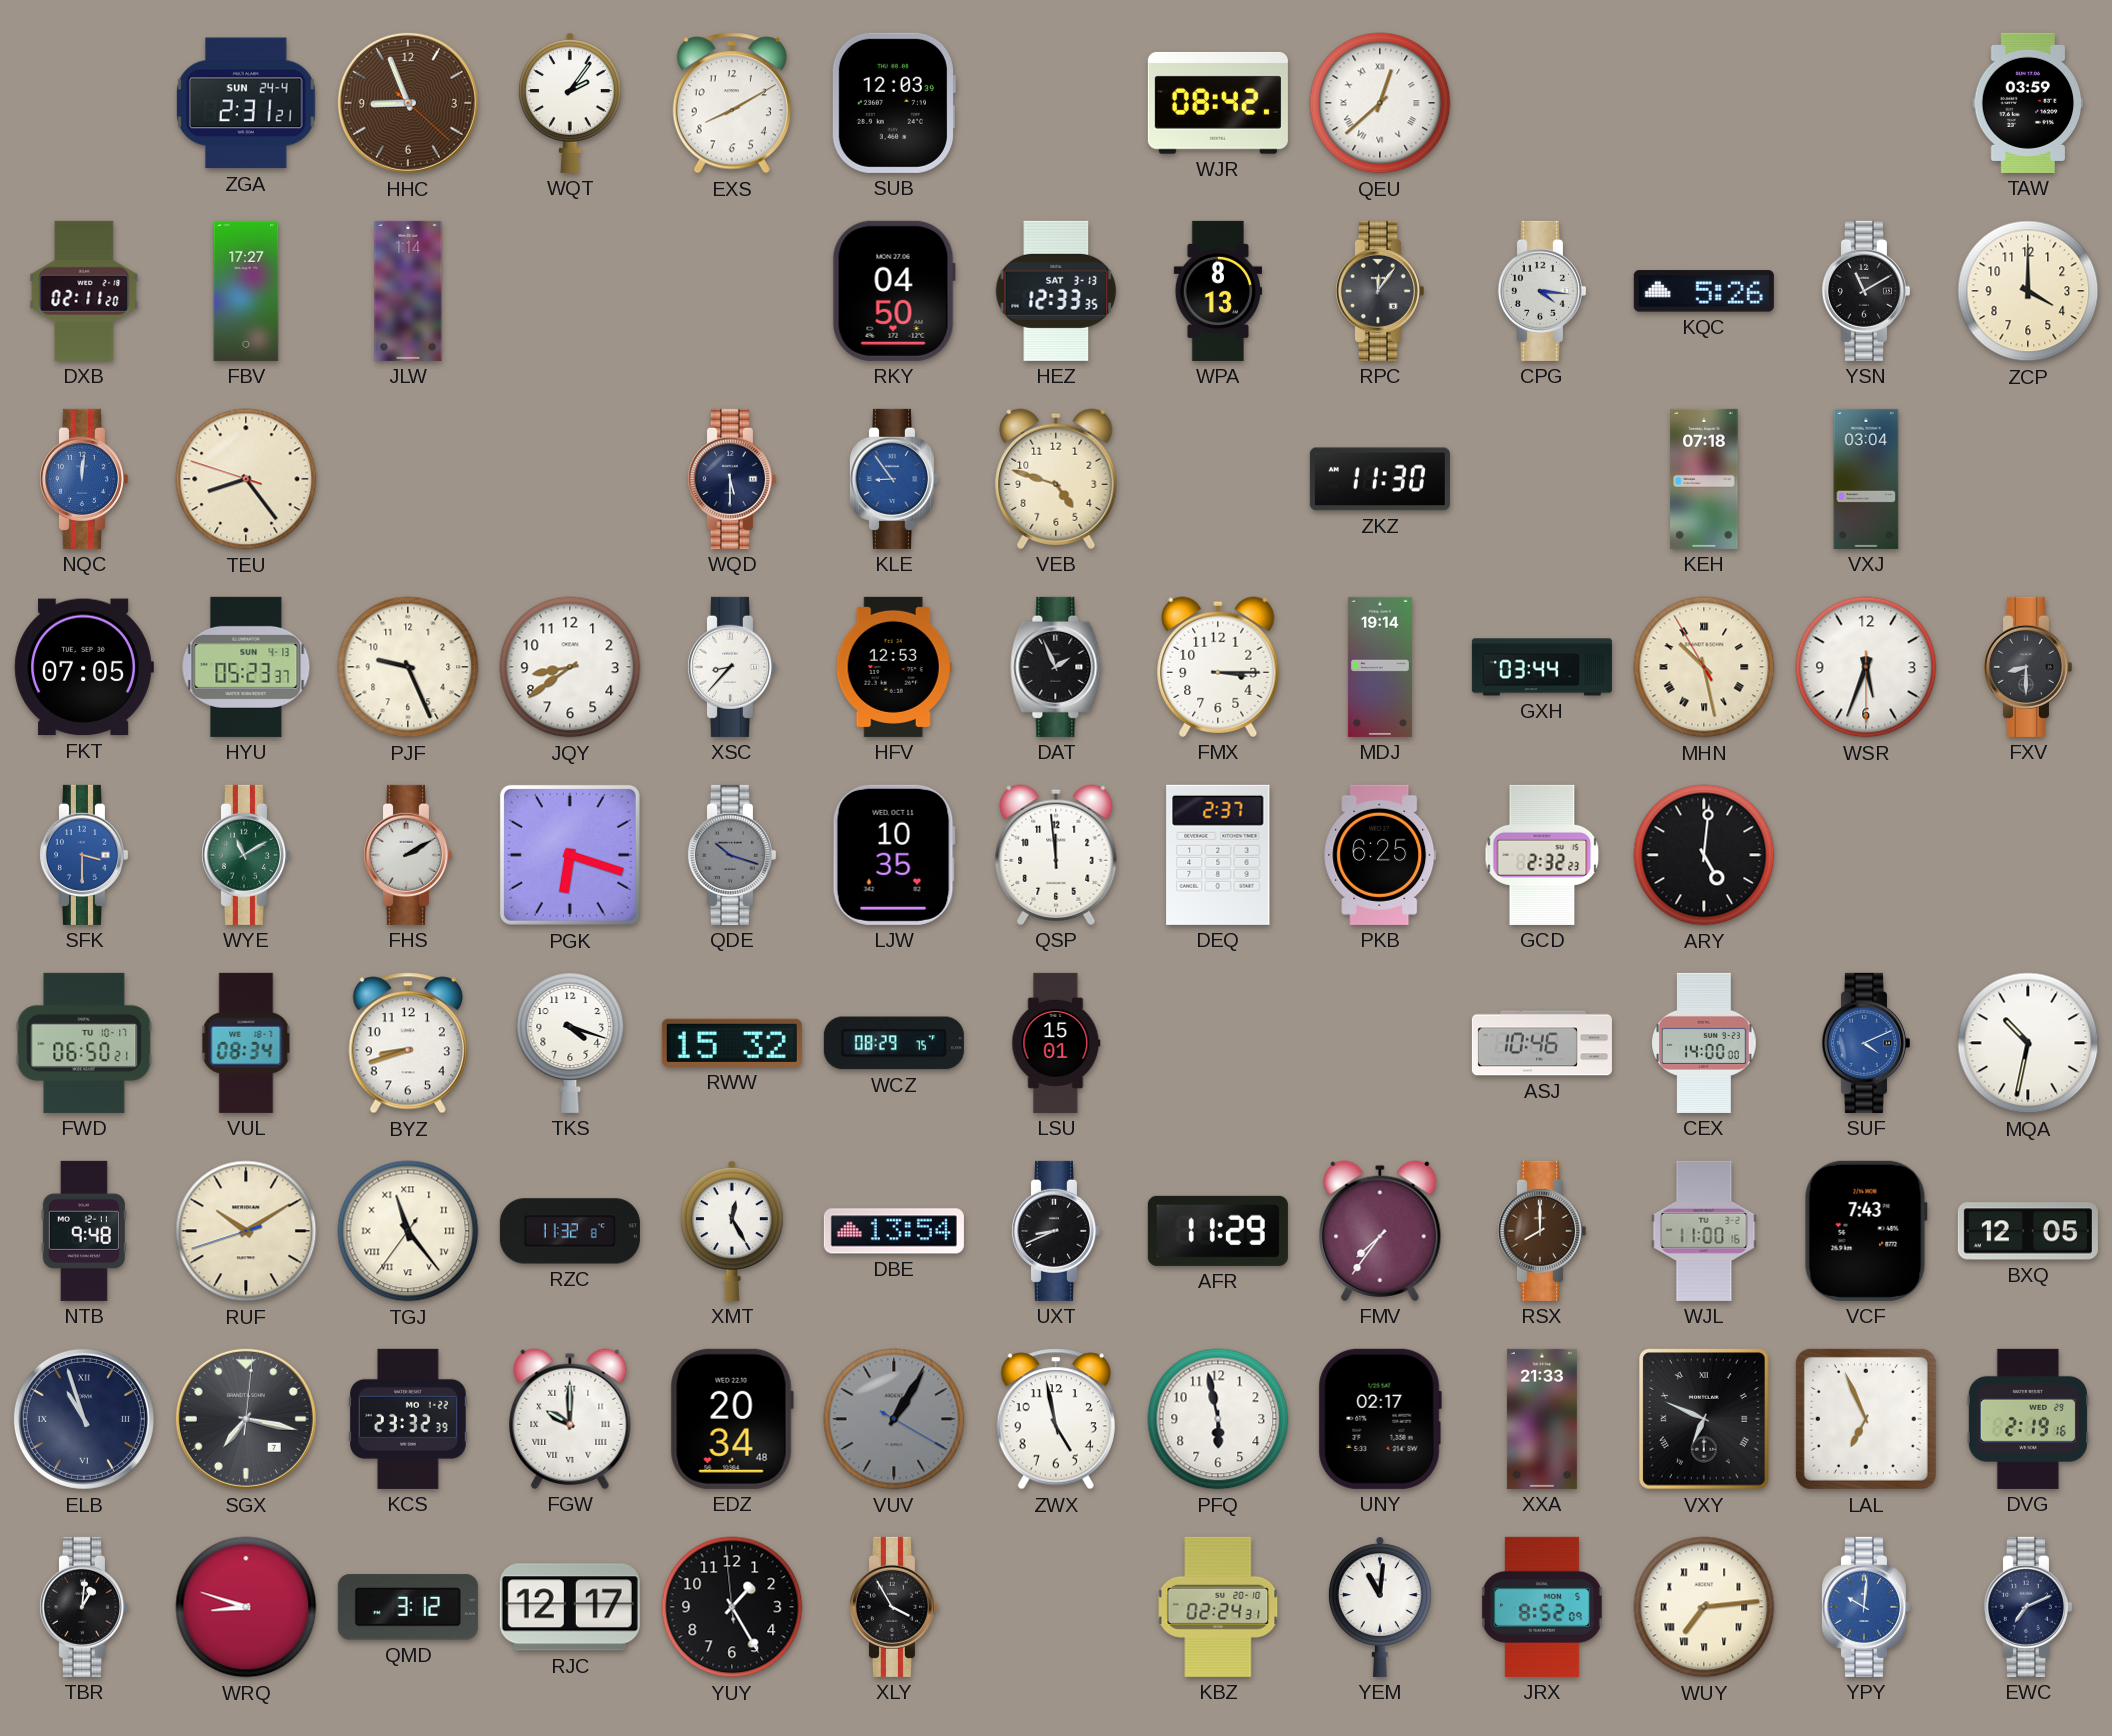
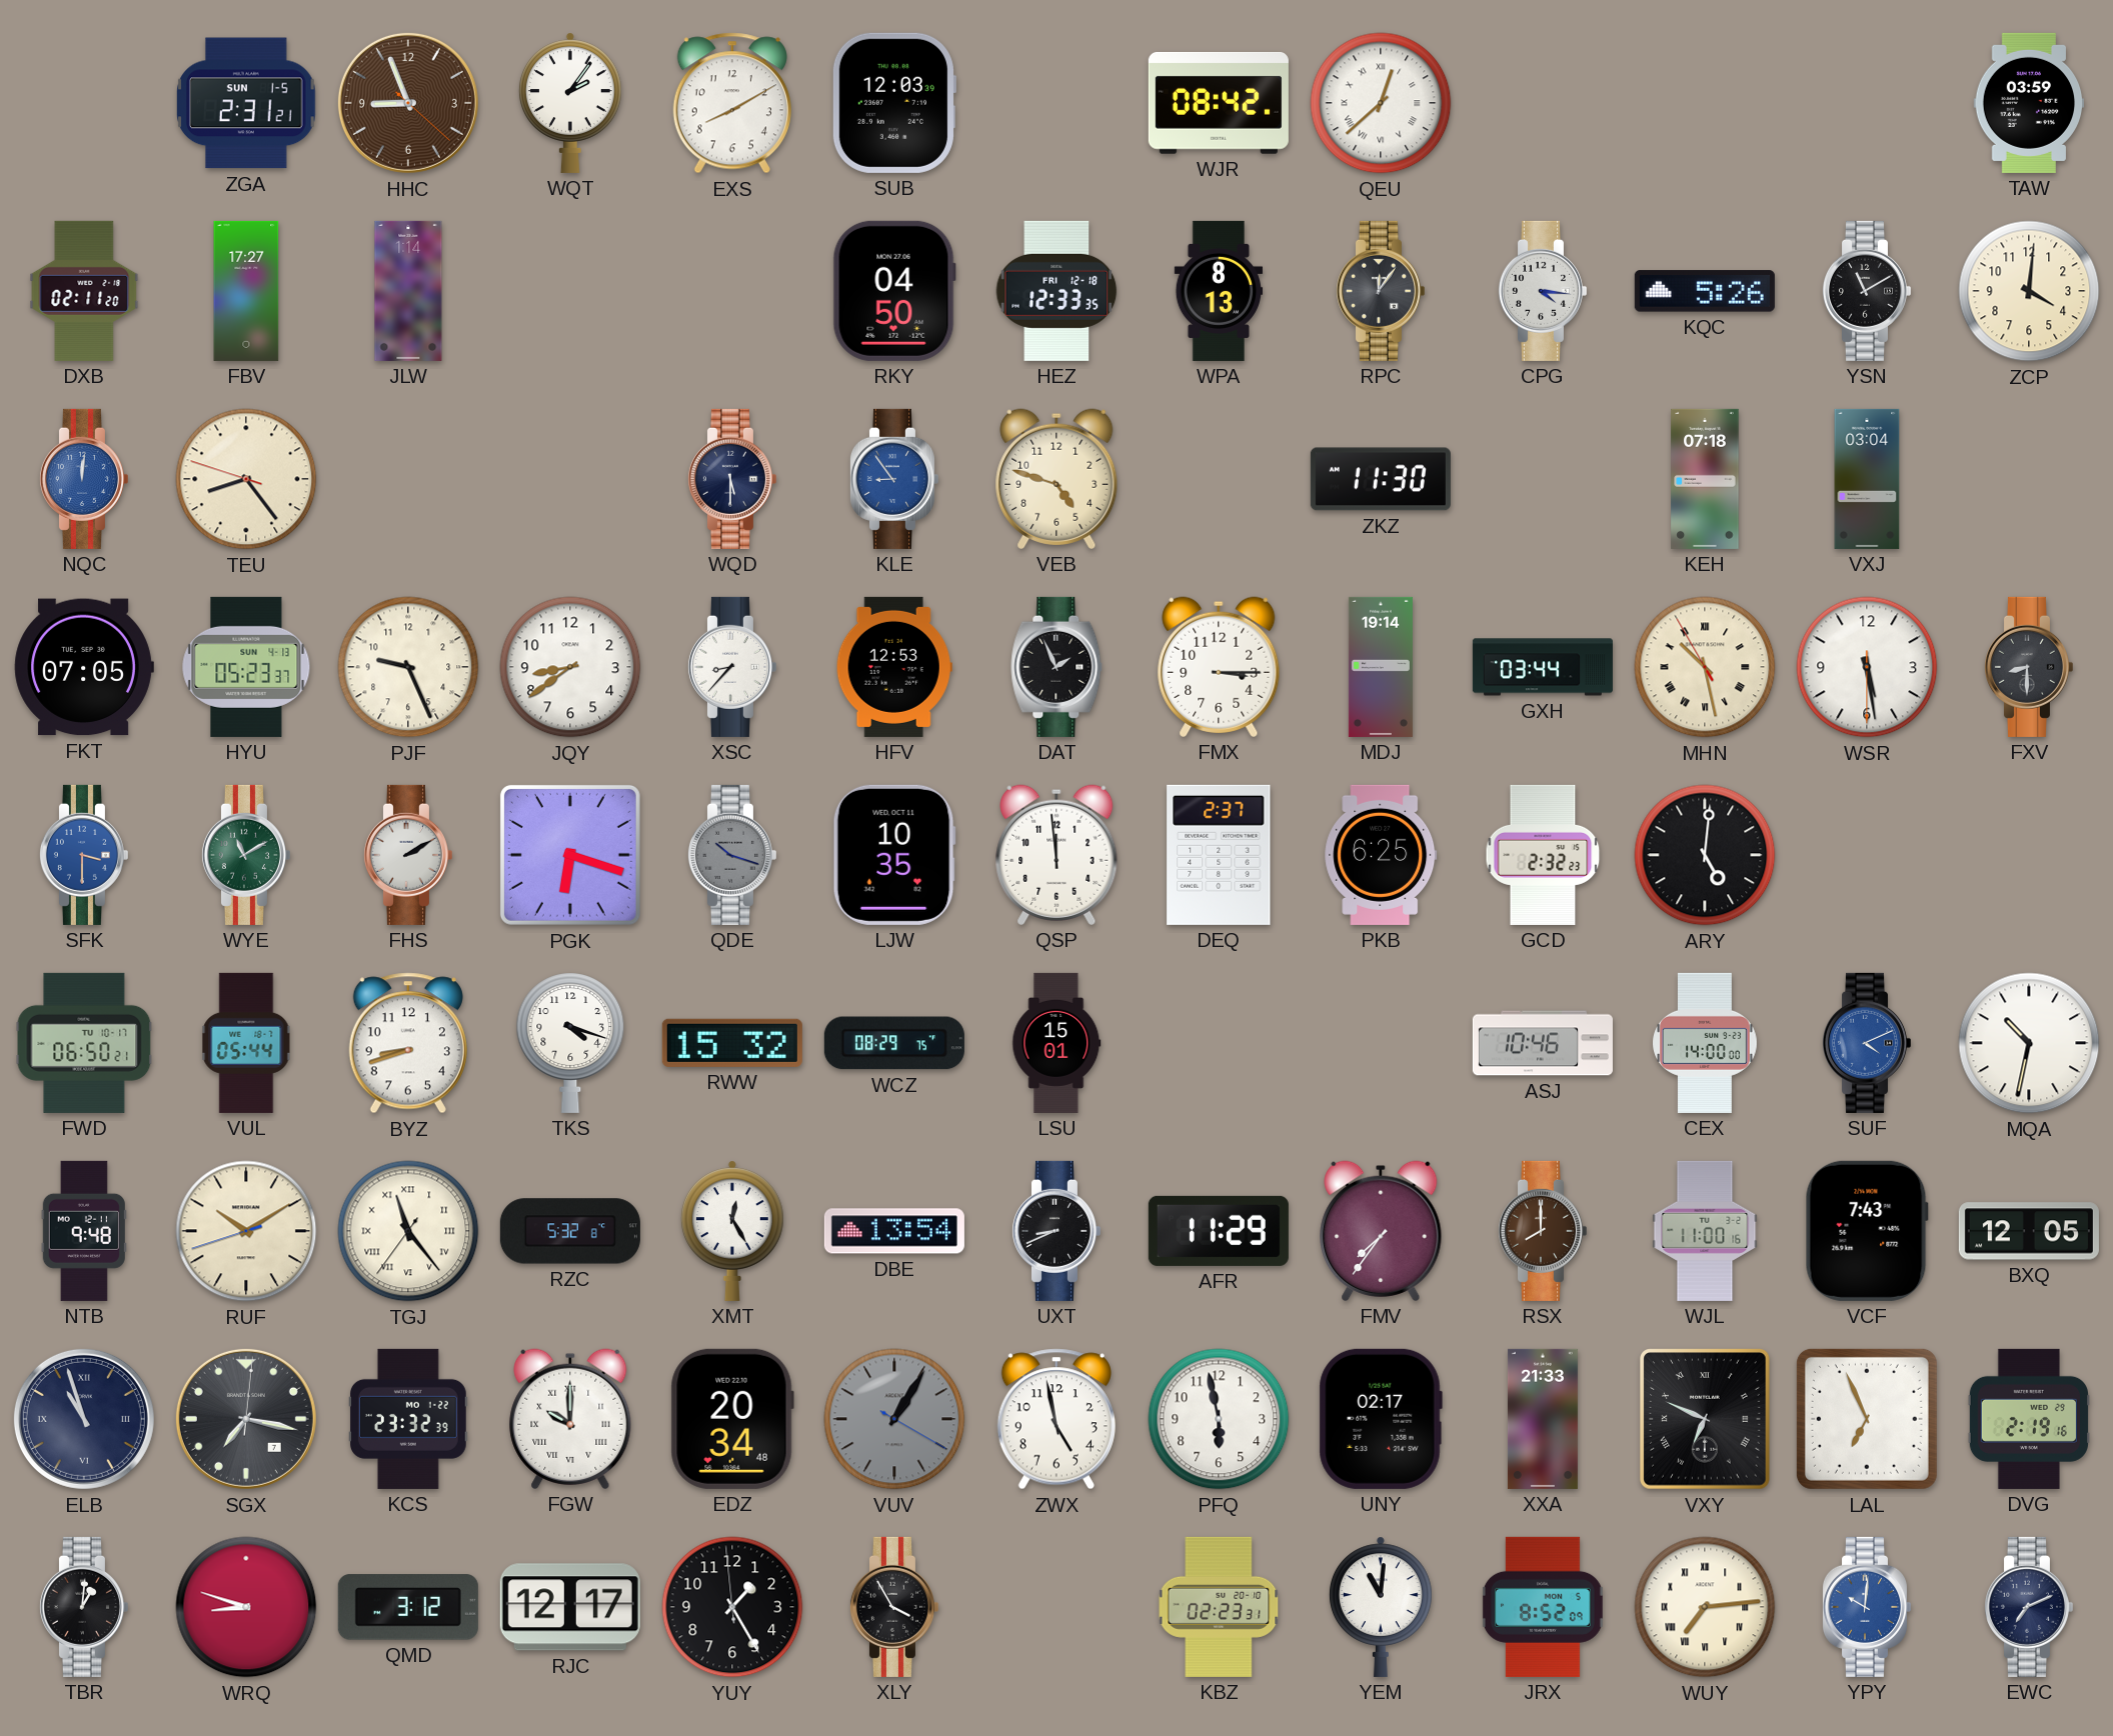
ZGA date: SUN 24-4 -> SUN 1-5
HEZ date: SAT 3-13 -> FRI 12-18
ZCP: 4:00 -> 4:01
WSR: 5:33 -> 5:28
VUL: 08:34 -> 05:44
RZC: 11:32 -> 5:32
KBZ: 02:24 -> 02:23
